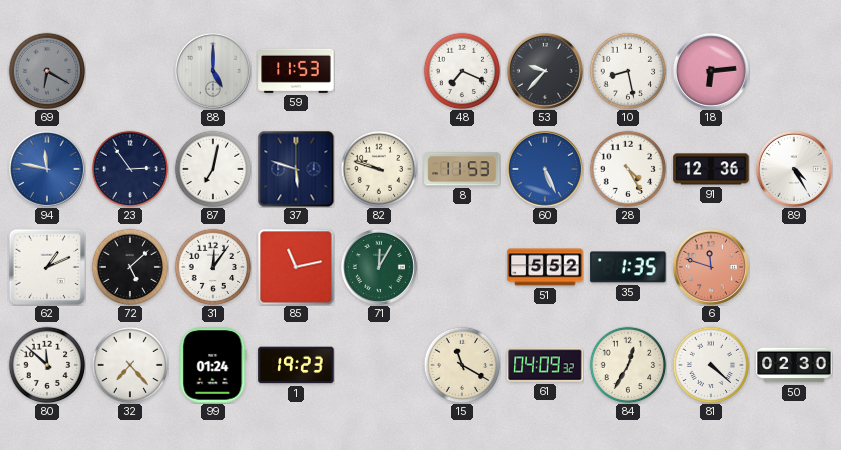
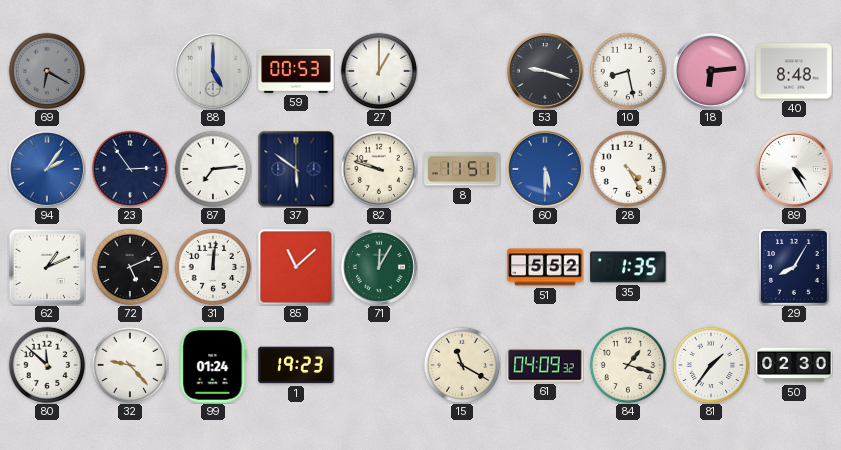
59: 11:53 -> 00:53
27: none -> 1:00
48: 7:19 -> none
53: 9:37 -> 9:18
40: none -> 8:48
94: 11:47 -> 2:06
87: 7:02 -> 7:14
37: 5:48 -> 5:51
8: 11:53 -> 11:51
60: 5:26 -> 5:30
91: 12:36 -> none
72: 5:08 -> 5:11
31: 12:06 -> 12:01
85: 11:13 -> 11:08
6: 11:48 -> none
29: none -> 8:05
32: 7:23 -> 9:23
84: 12:35 -> 1:18
81: 4:22 -> 1:36
